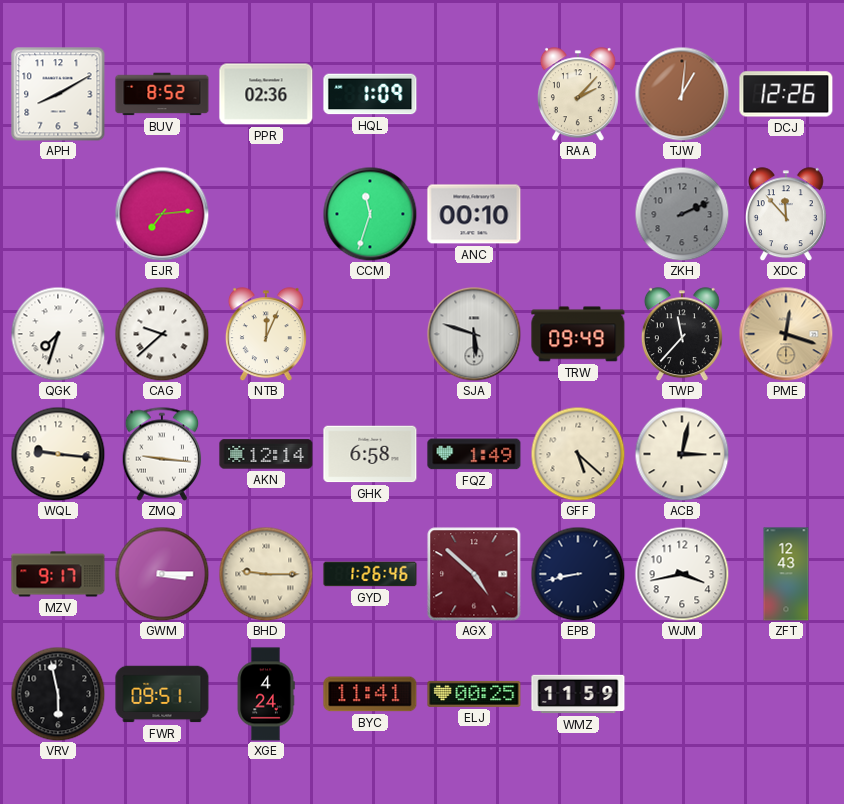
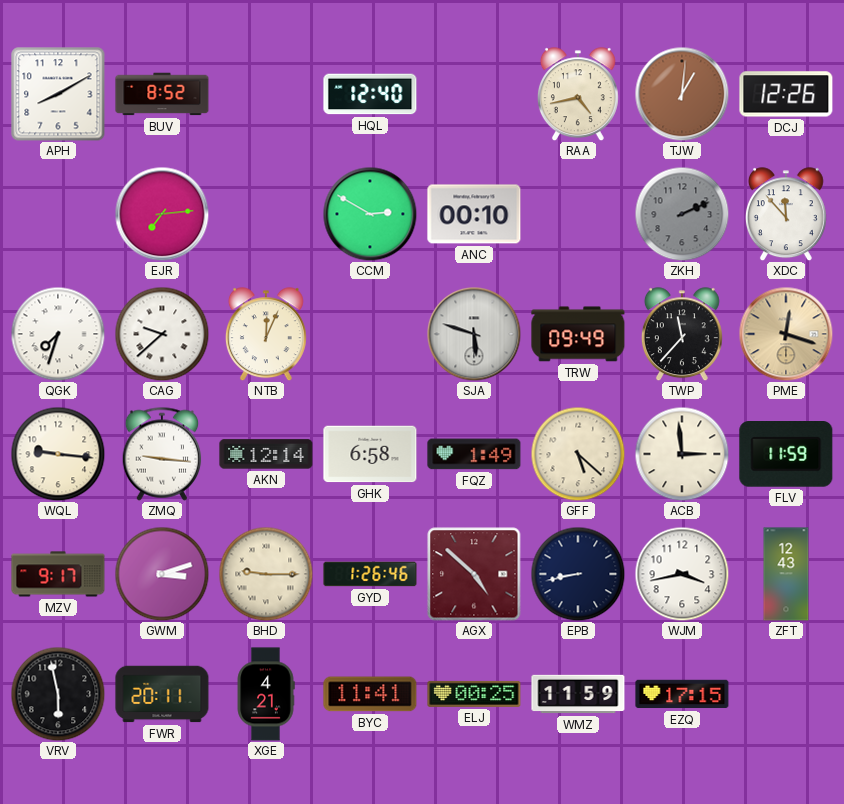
PPR: 02:36 -> none
HQL: 1:09 -> 12:40
RAA: 2:07 -> 4:43
CCM: 11:33 -> 2:50
ACB: 3:02 -> 2:59
FLV: none -> 11:59
GWM: 3:15 -> 3:12
FWR: 09:51 -> 20:11
XGE: 4:24 -> 4:21
EZQ: none -> 17:15
